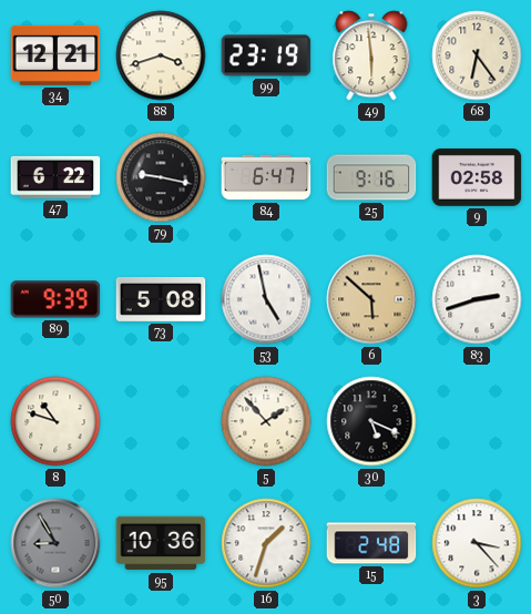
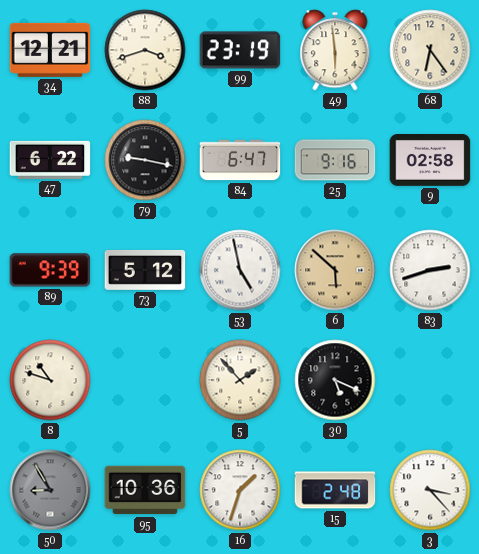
73: 5:08 -> 5:12
